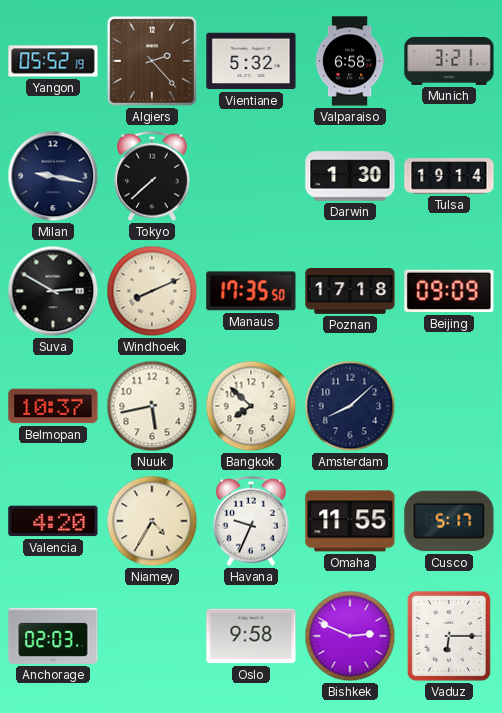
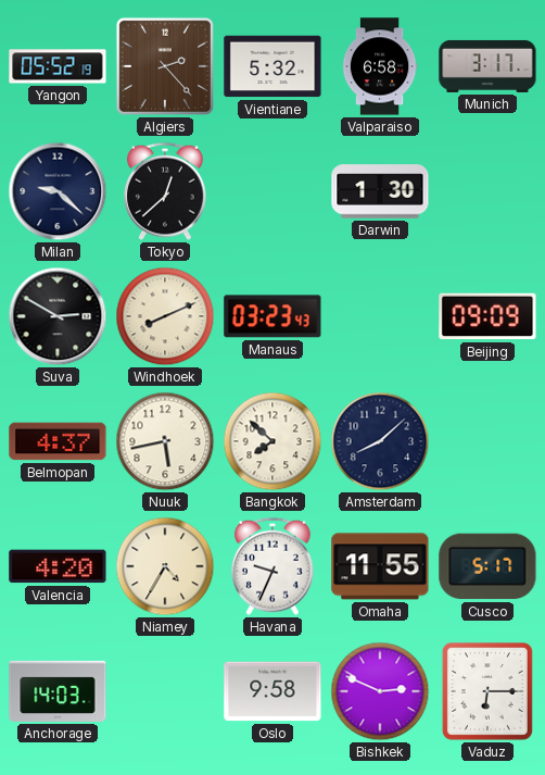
Munich: 3:21 -> 3:17
Milan: 9:17 -> 9:22
Tokyo: 7:38 -> 12:38
Tulsa: 19:14 -> none
Manaus: 17:35 -> 03:23
Poznan: 17:18 -> none
Belmopan: 10:37 -> 4:37
Anchorage: 02:03 -> 14:03
